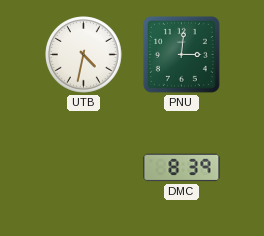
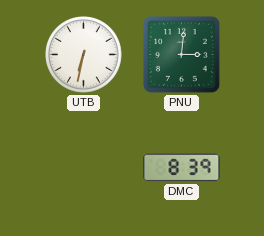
UTB: 4:32 -> 6:32
